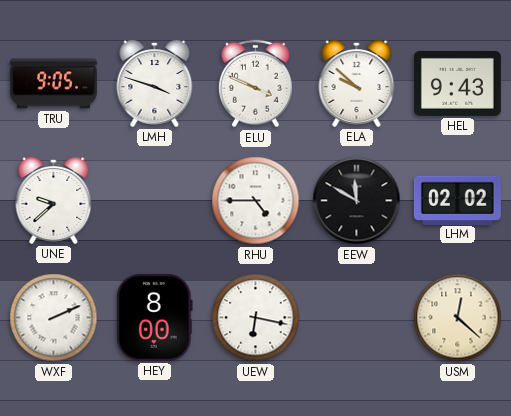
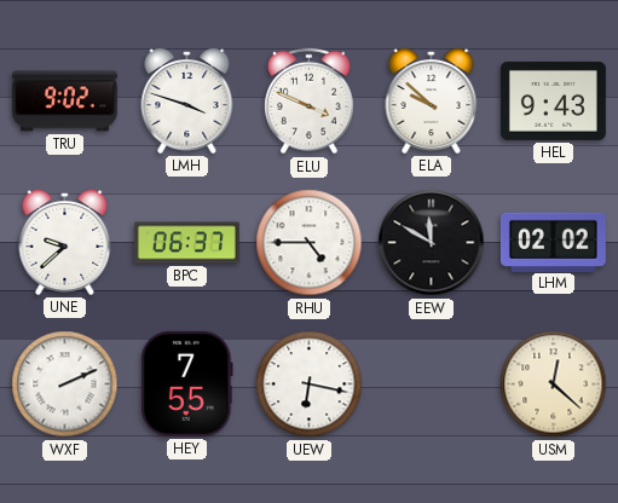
TRU: 9:05 -> 9:02
BPC: none -> 06:37
HEY: 8:00 -> 7:55
